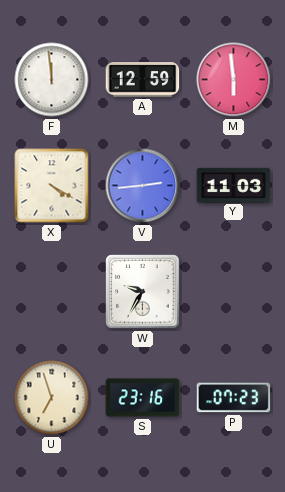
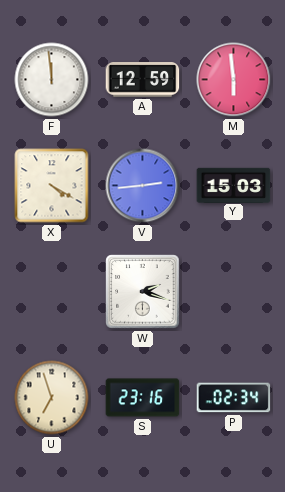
Y: 11:03 -> 15:03
W: 9:35 -> 2:18
P: 07:23 -> 02:34
